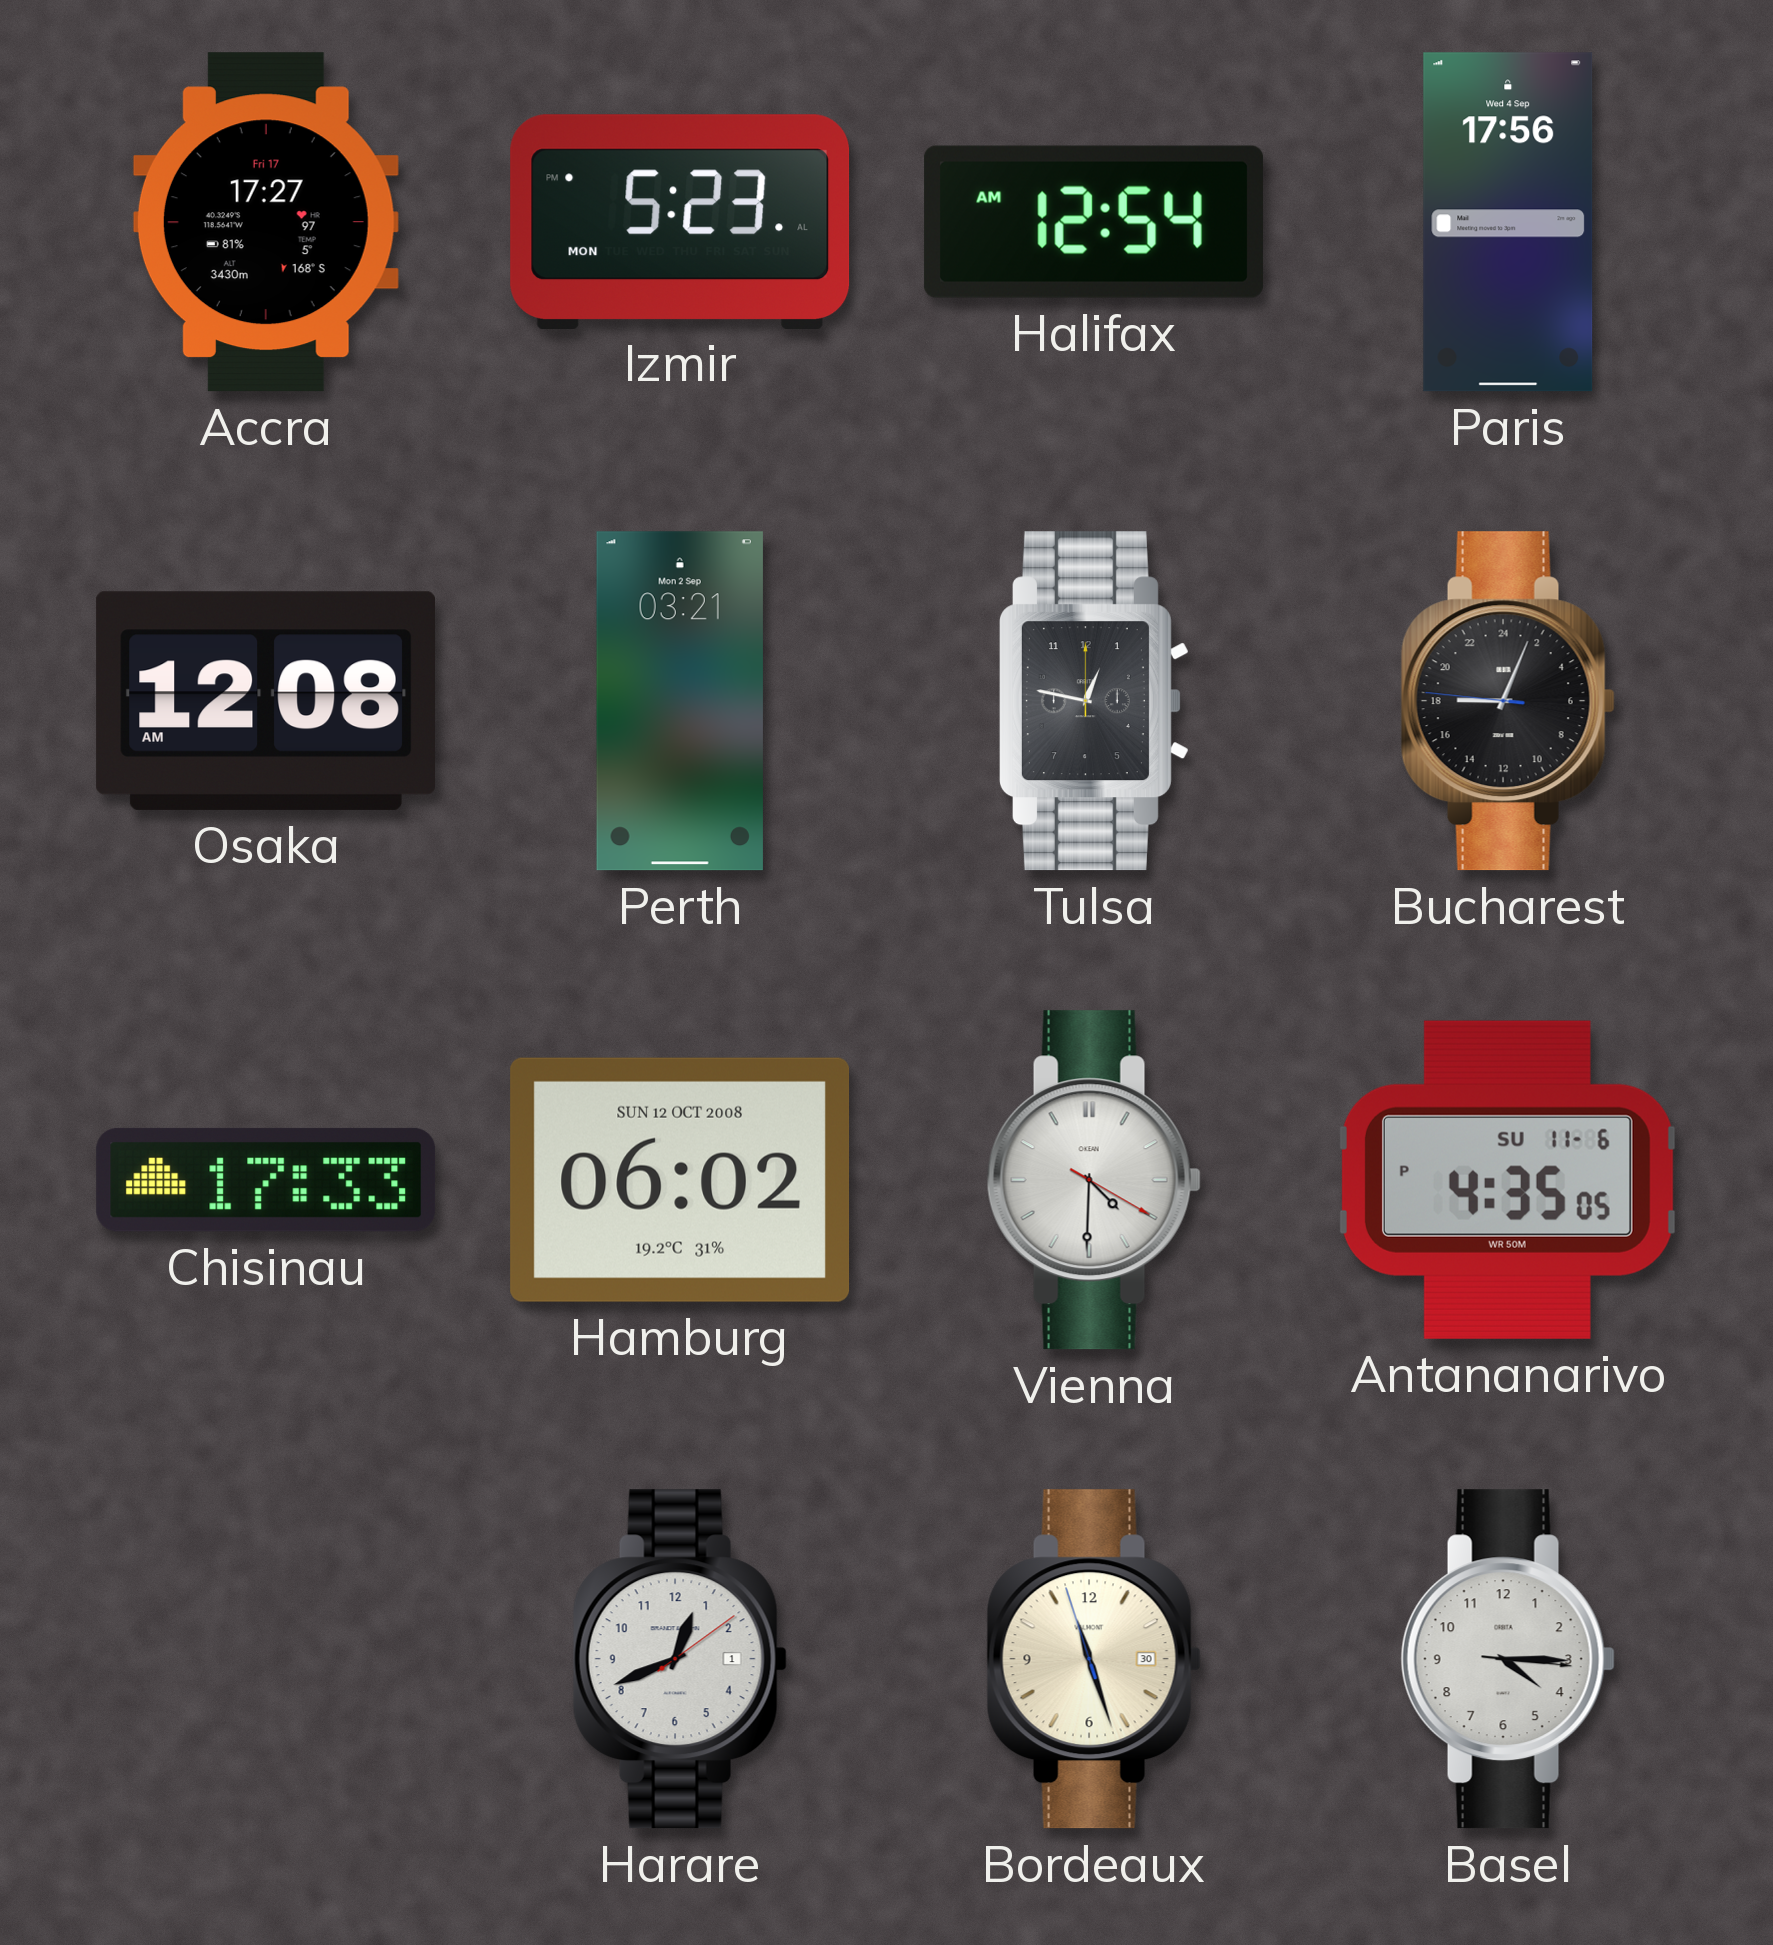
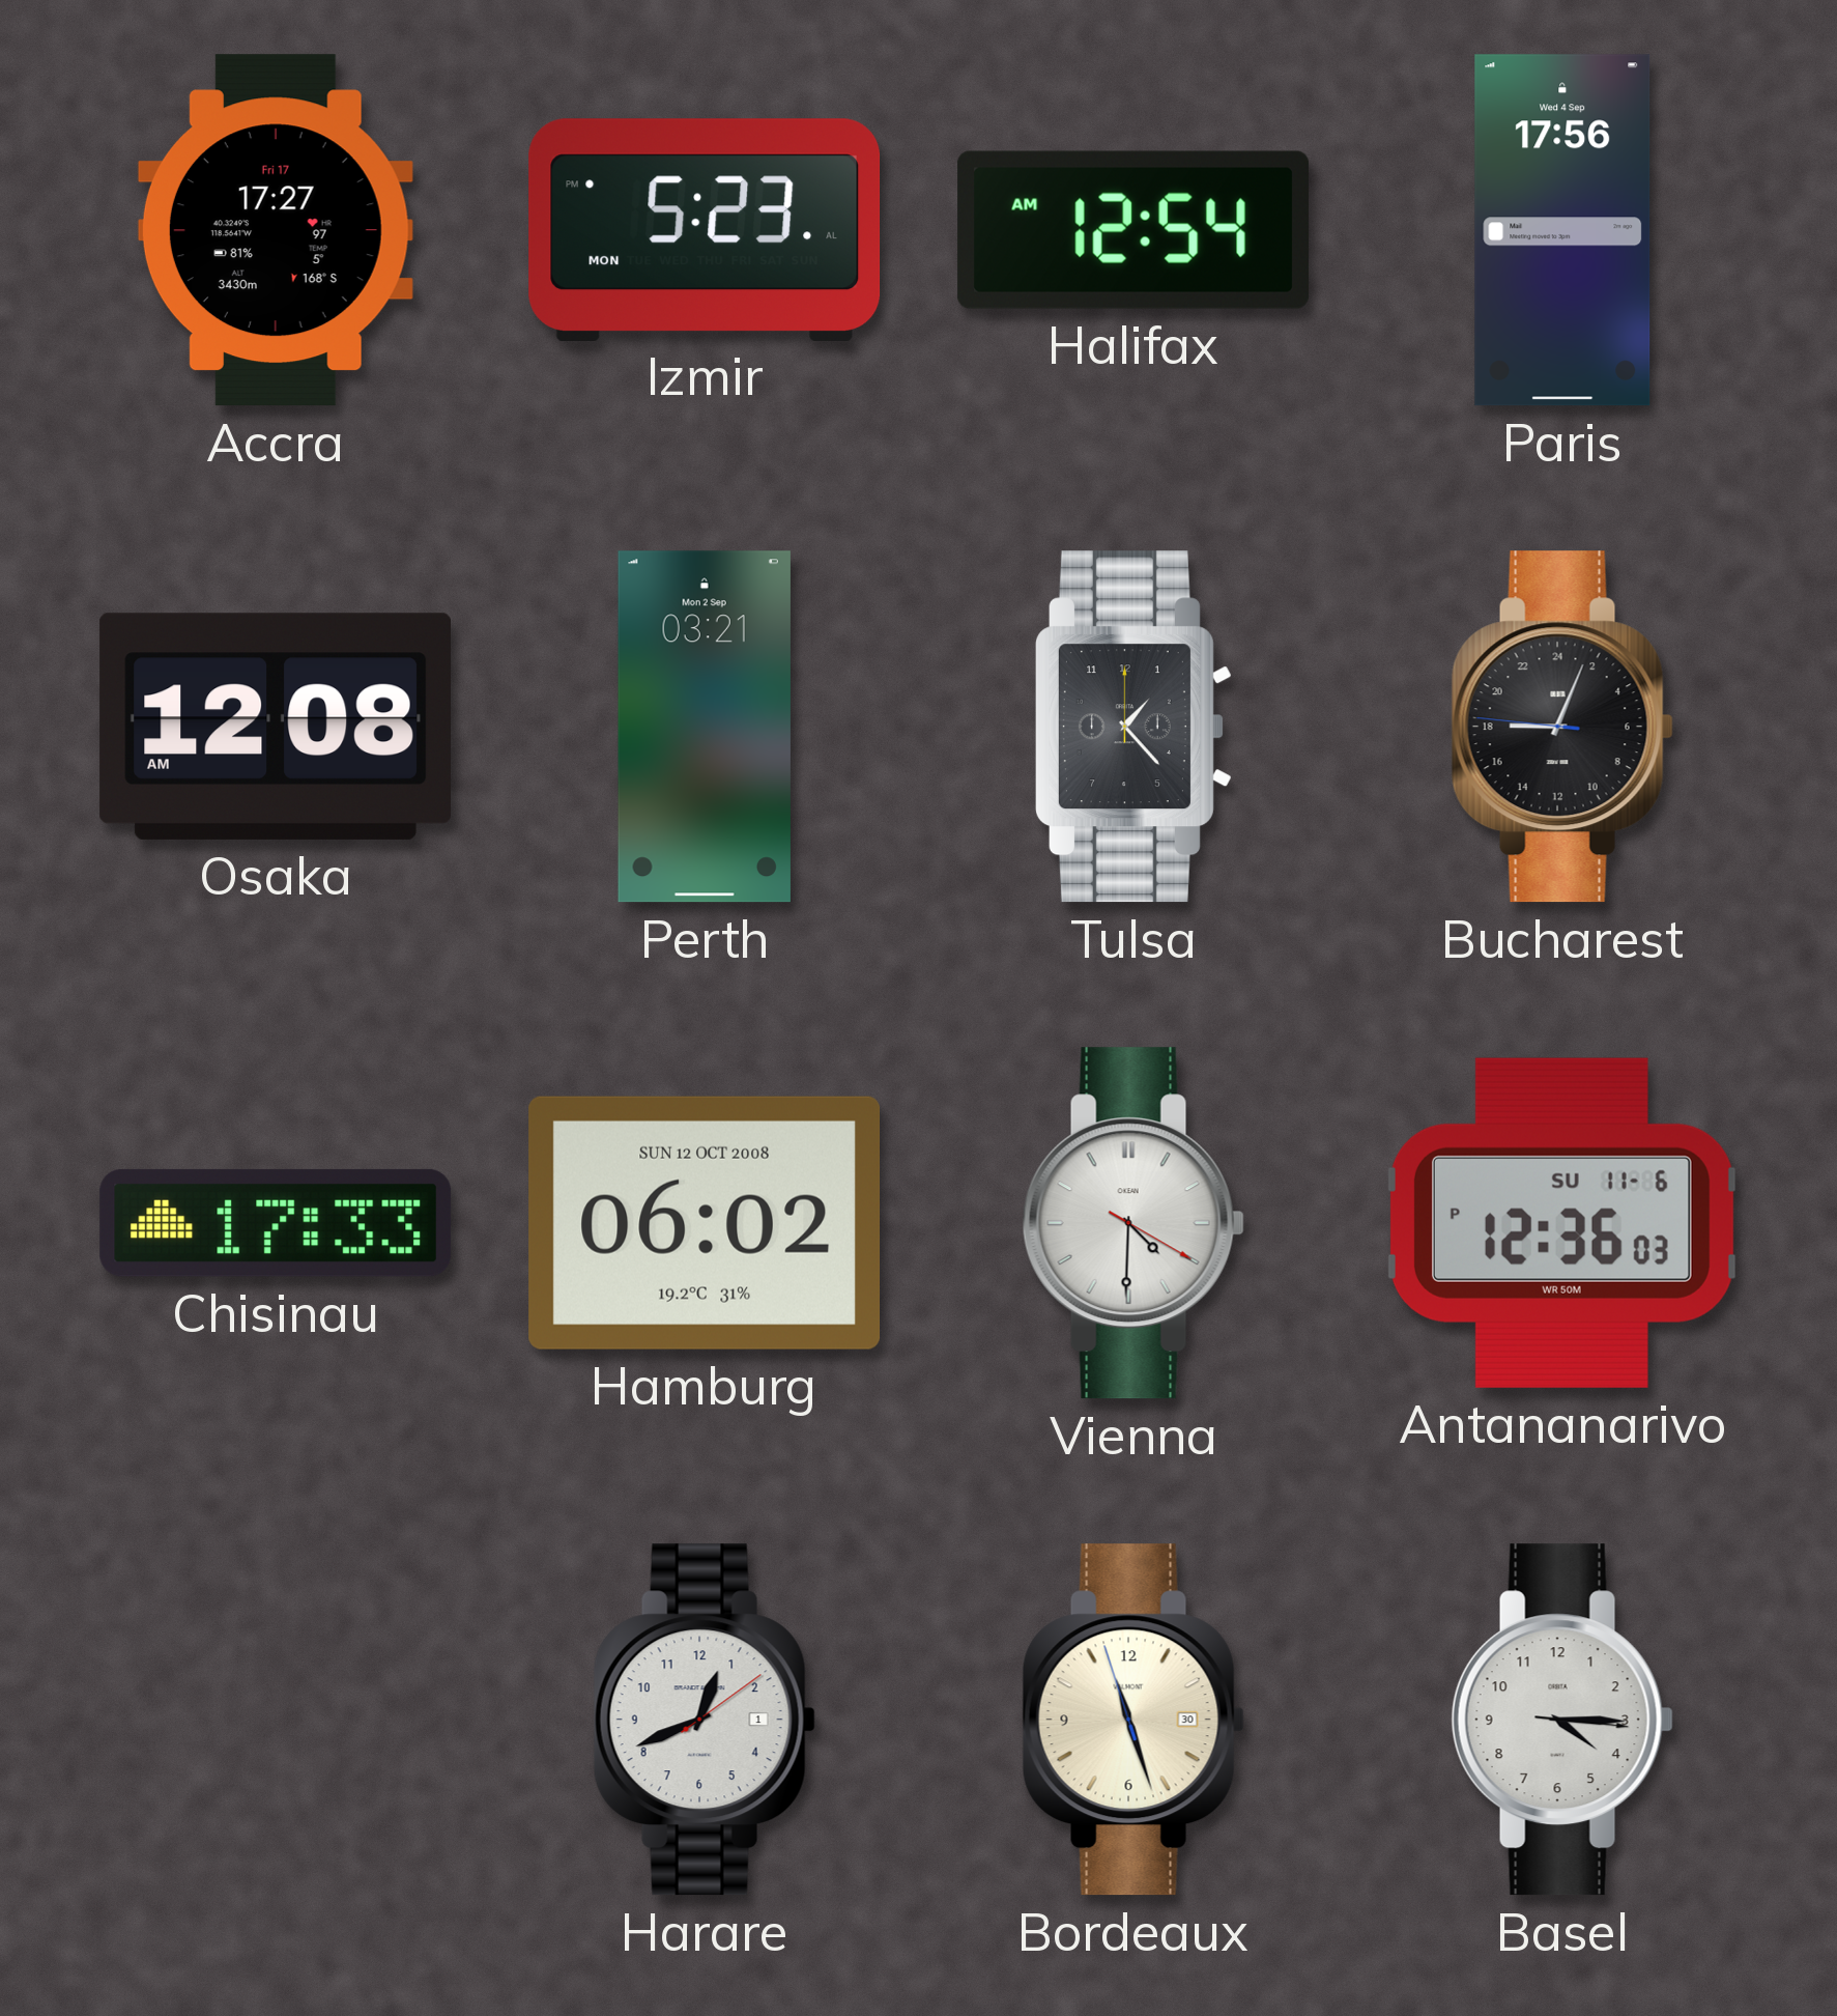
Tulsa: 12:47 -> 1:23
Antananarivo: 4:35 -> 12:36
